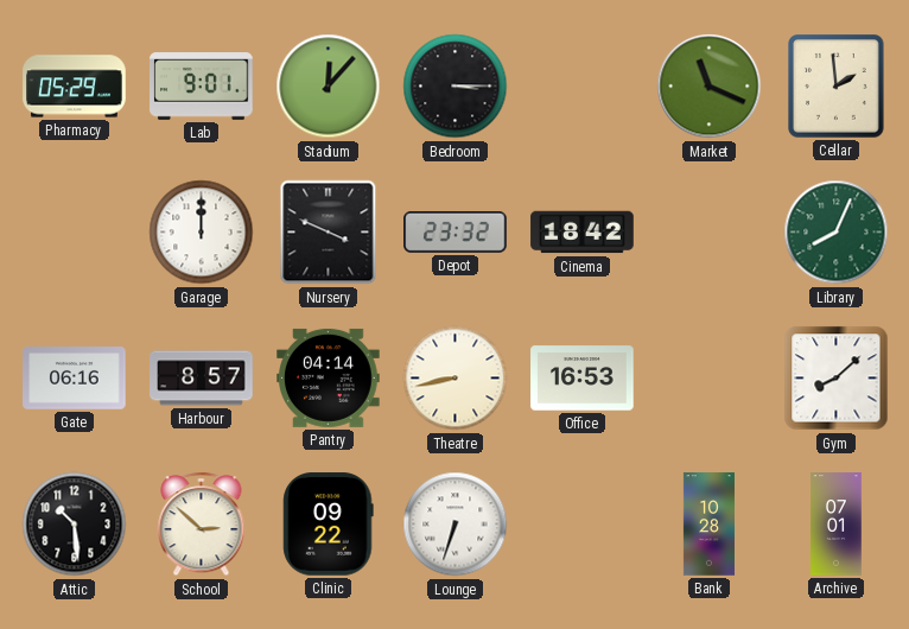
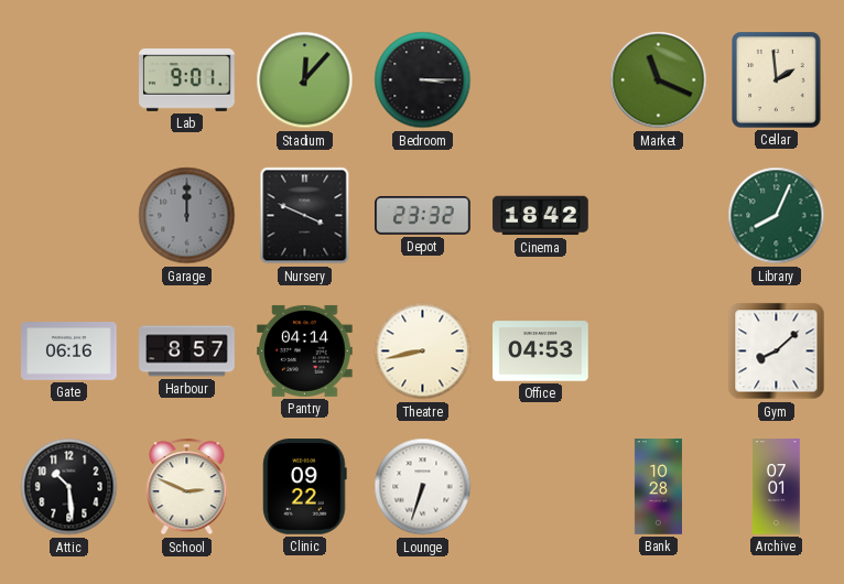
Pharmacy: 05:29 -> none
Garage dial: white -> grey
Office: 16:53 -> 04:53
School: 2:52 -> 2:49
